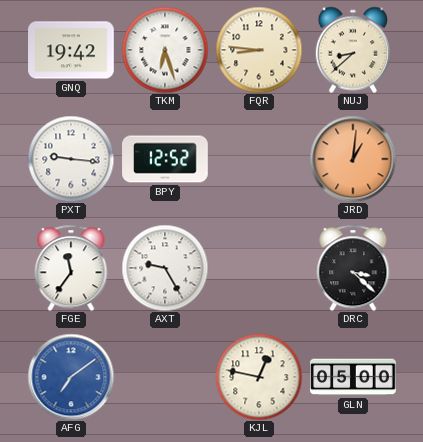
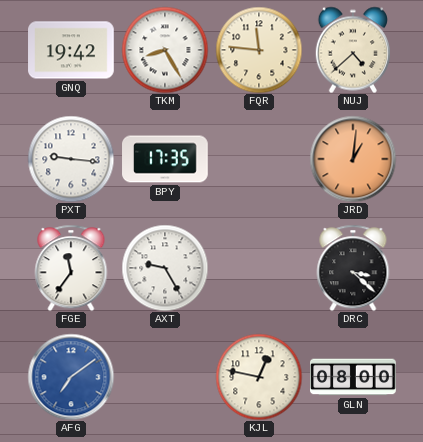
TKM: 6:27 -> 8:25
FQR: 8:46 -> 11:46
NUJ: 8:38 -> 4:38
BPY: 12:52 -> 17:35
GLN: 05:00 -> 08:00
